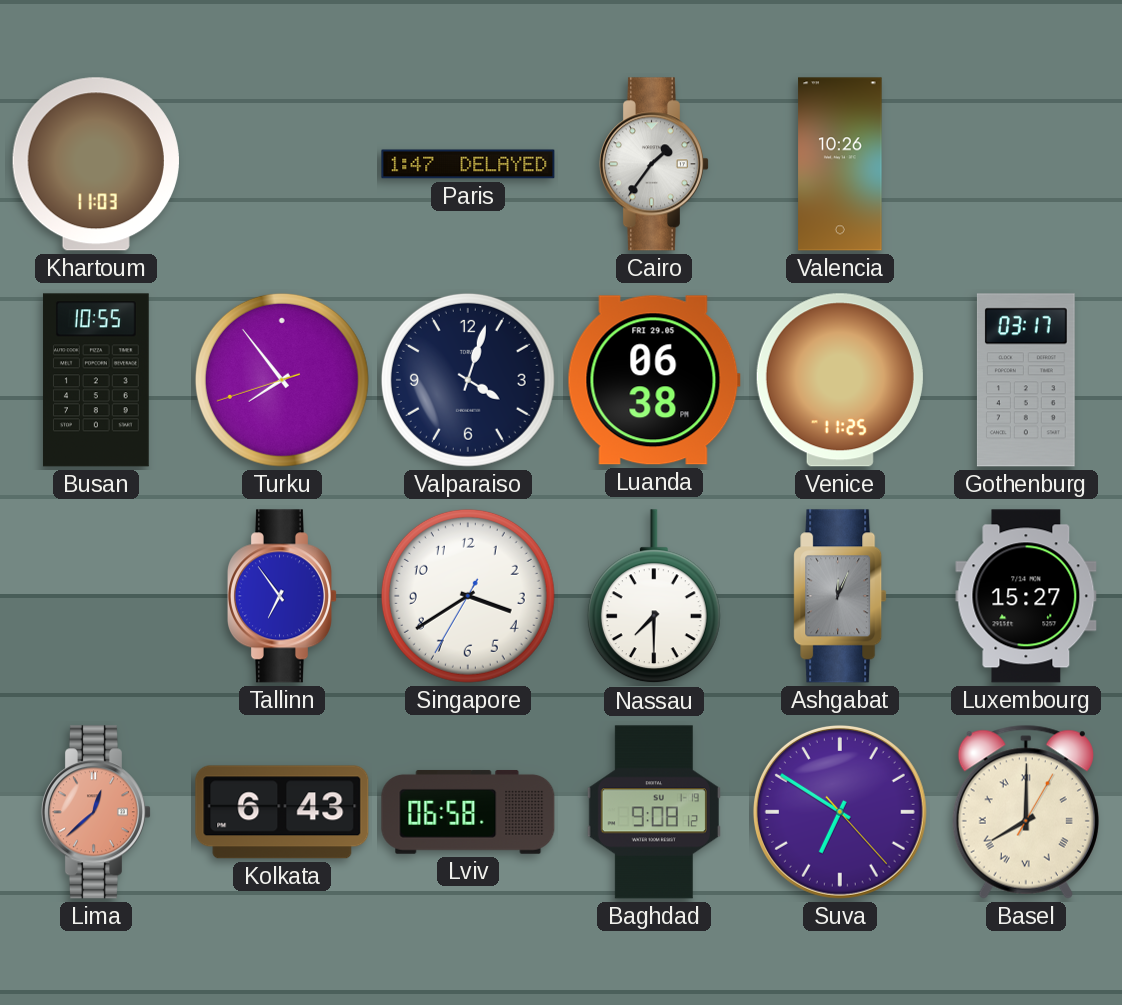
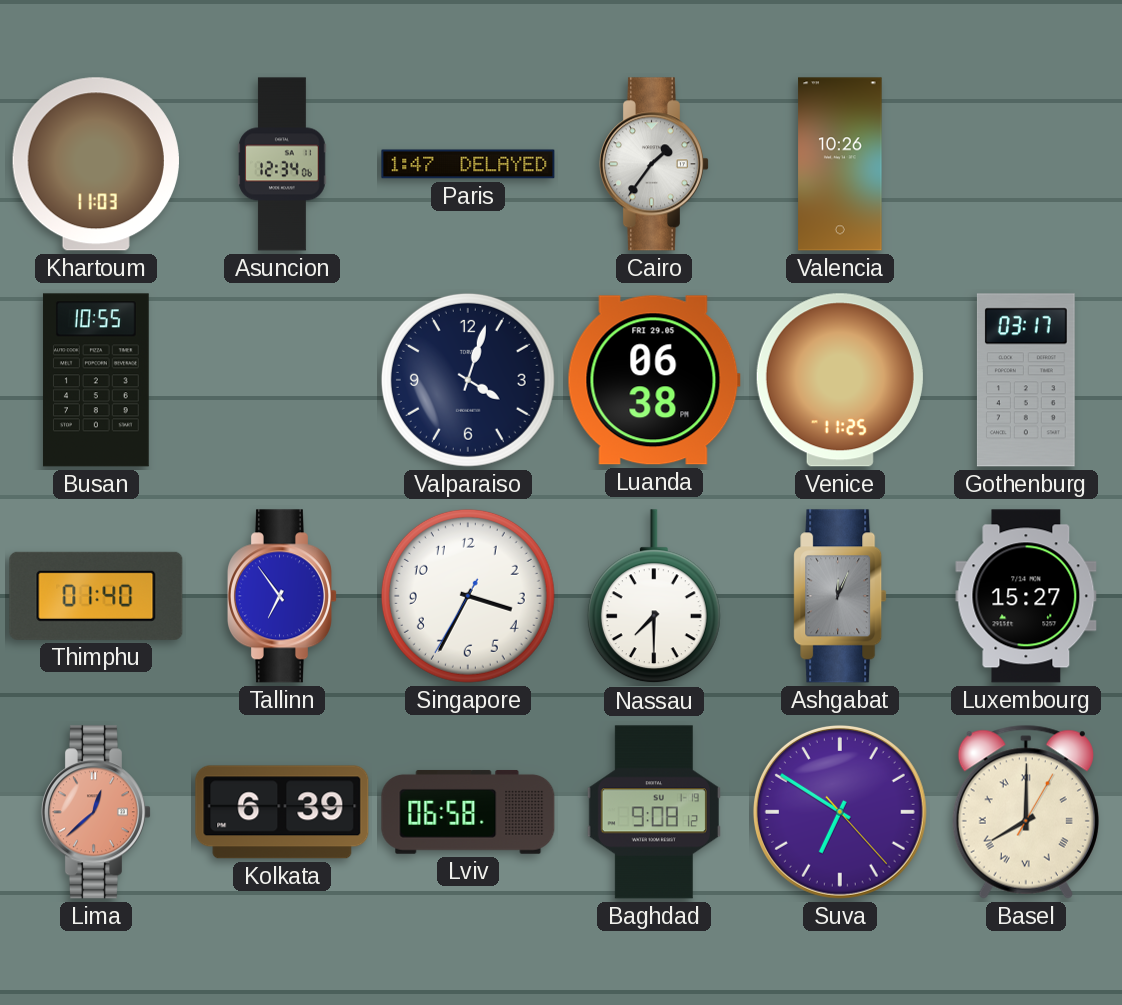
Asuncion: none -> 12:34
Turku: 7:53 -> none
Thimphu: none -> 01:40
Singapore: 3:39 -> 3:34
Kolkata: 6:43 -> 6:39
